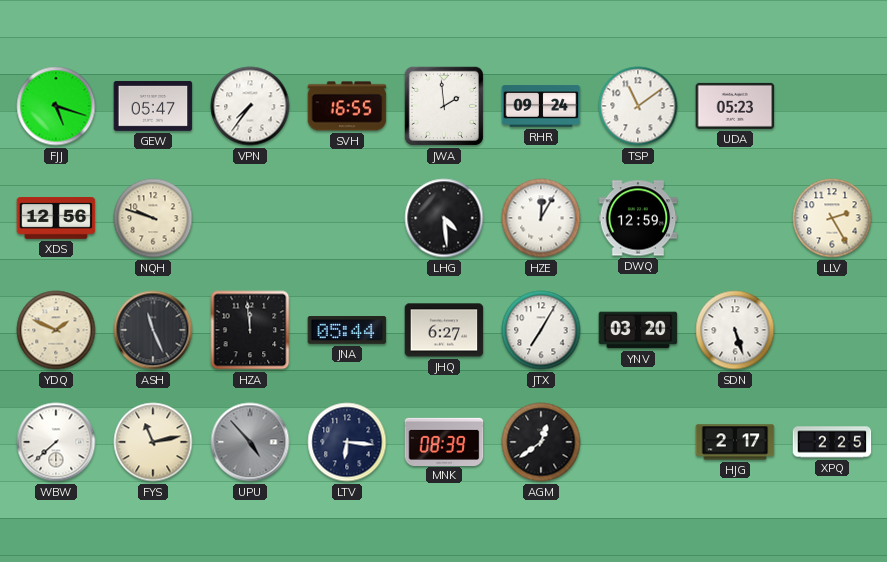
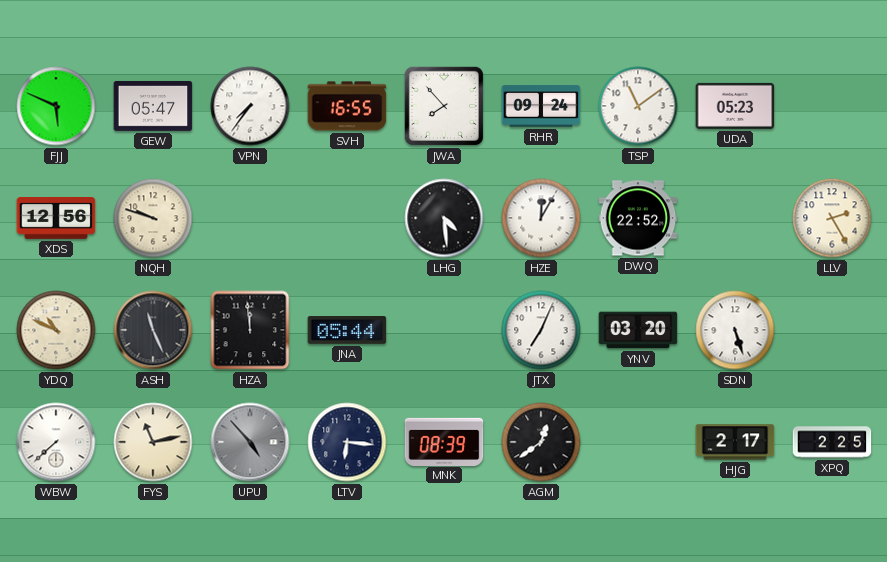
FJJ: 5:18 -> 5:49
JWA: 1:59 -> 7:53
DWQ: 12:59 -> 22:52
YDQ: 1:49 -> 10:49
JHQ: 6:27 -> none
JTX: 7:05 -> 7:04
